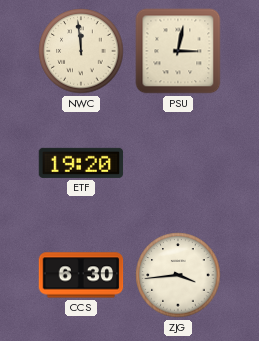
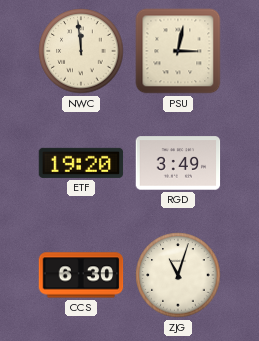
RGD: none -> 3:49
ZJG: 3:44 -> 11:03
